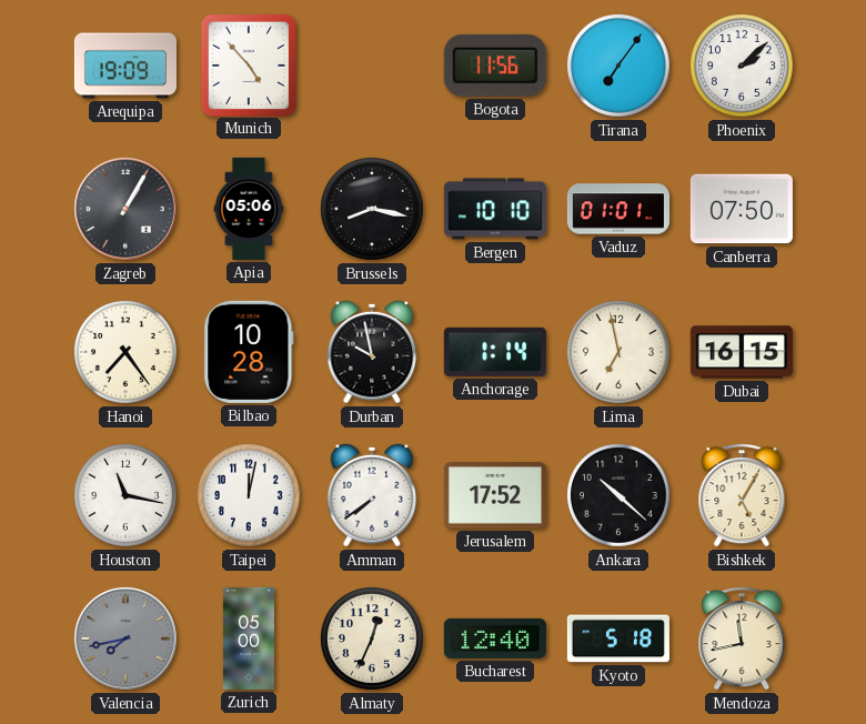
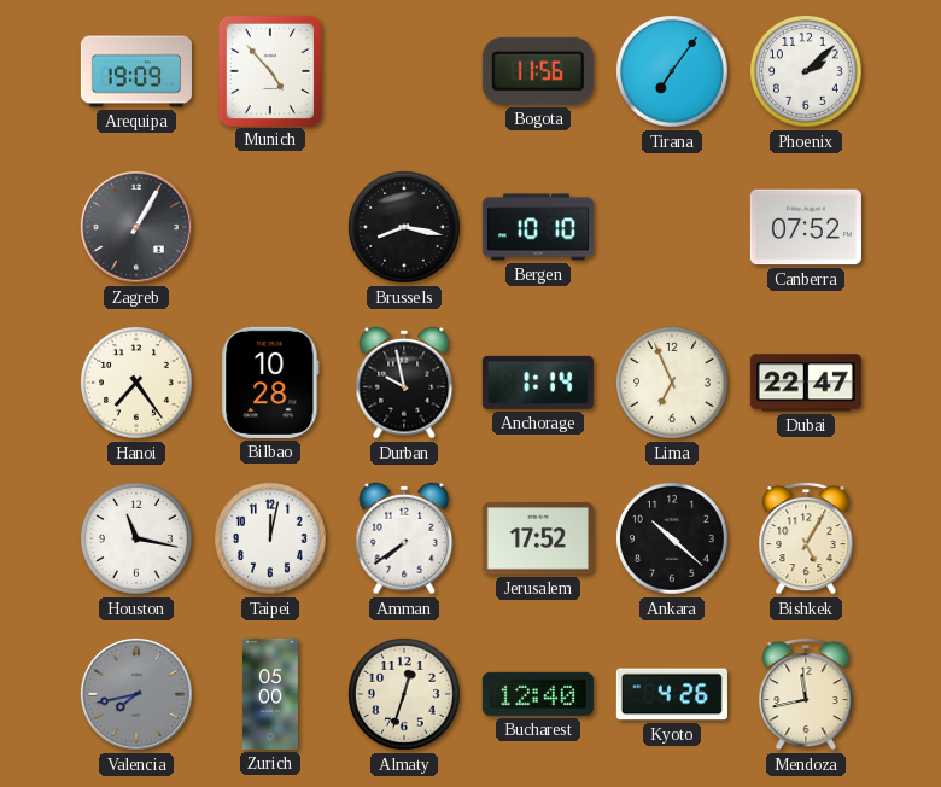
Apia: 05:06 -> none
Vaduz: 01:01 -> none
Canberra: 07:50 -> 07:52
Lima: 6:58 -> 6:56
Dubai: 16:15 -> 22:47
Almaty: 12:34 -> 12:33
Kyoto: 5:18 -> 4:26
